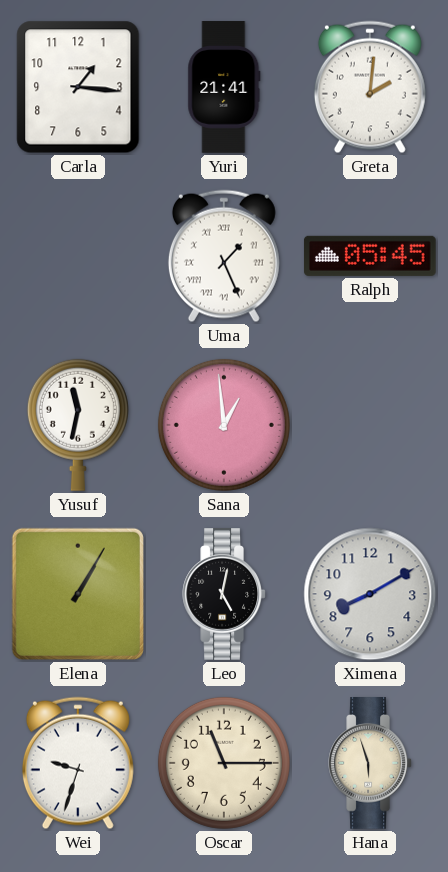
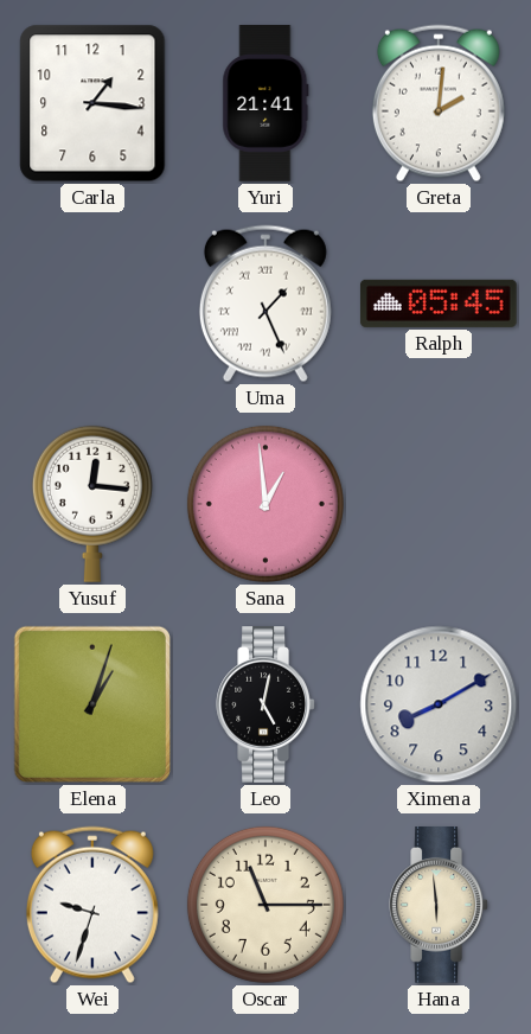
Yusuf: 11:32 -> 12:16
Elena: 1:05 -> 1:03
Hana: 5:57 -> 5:59
